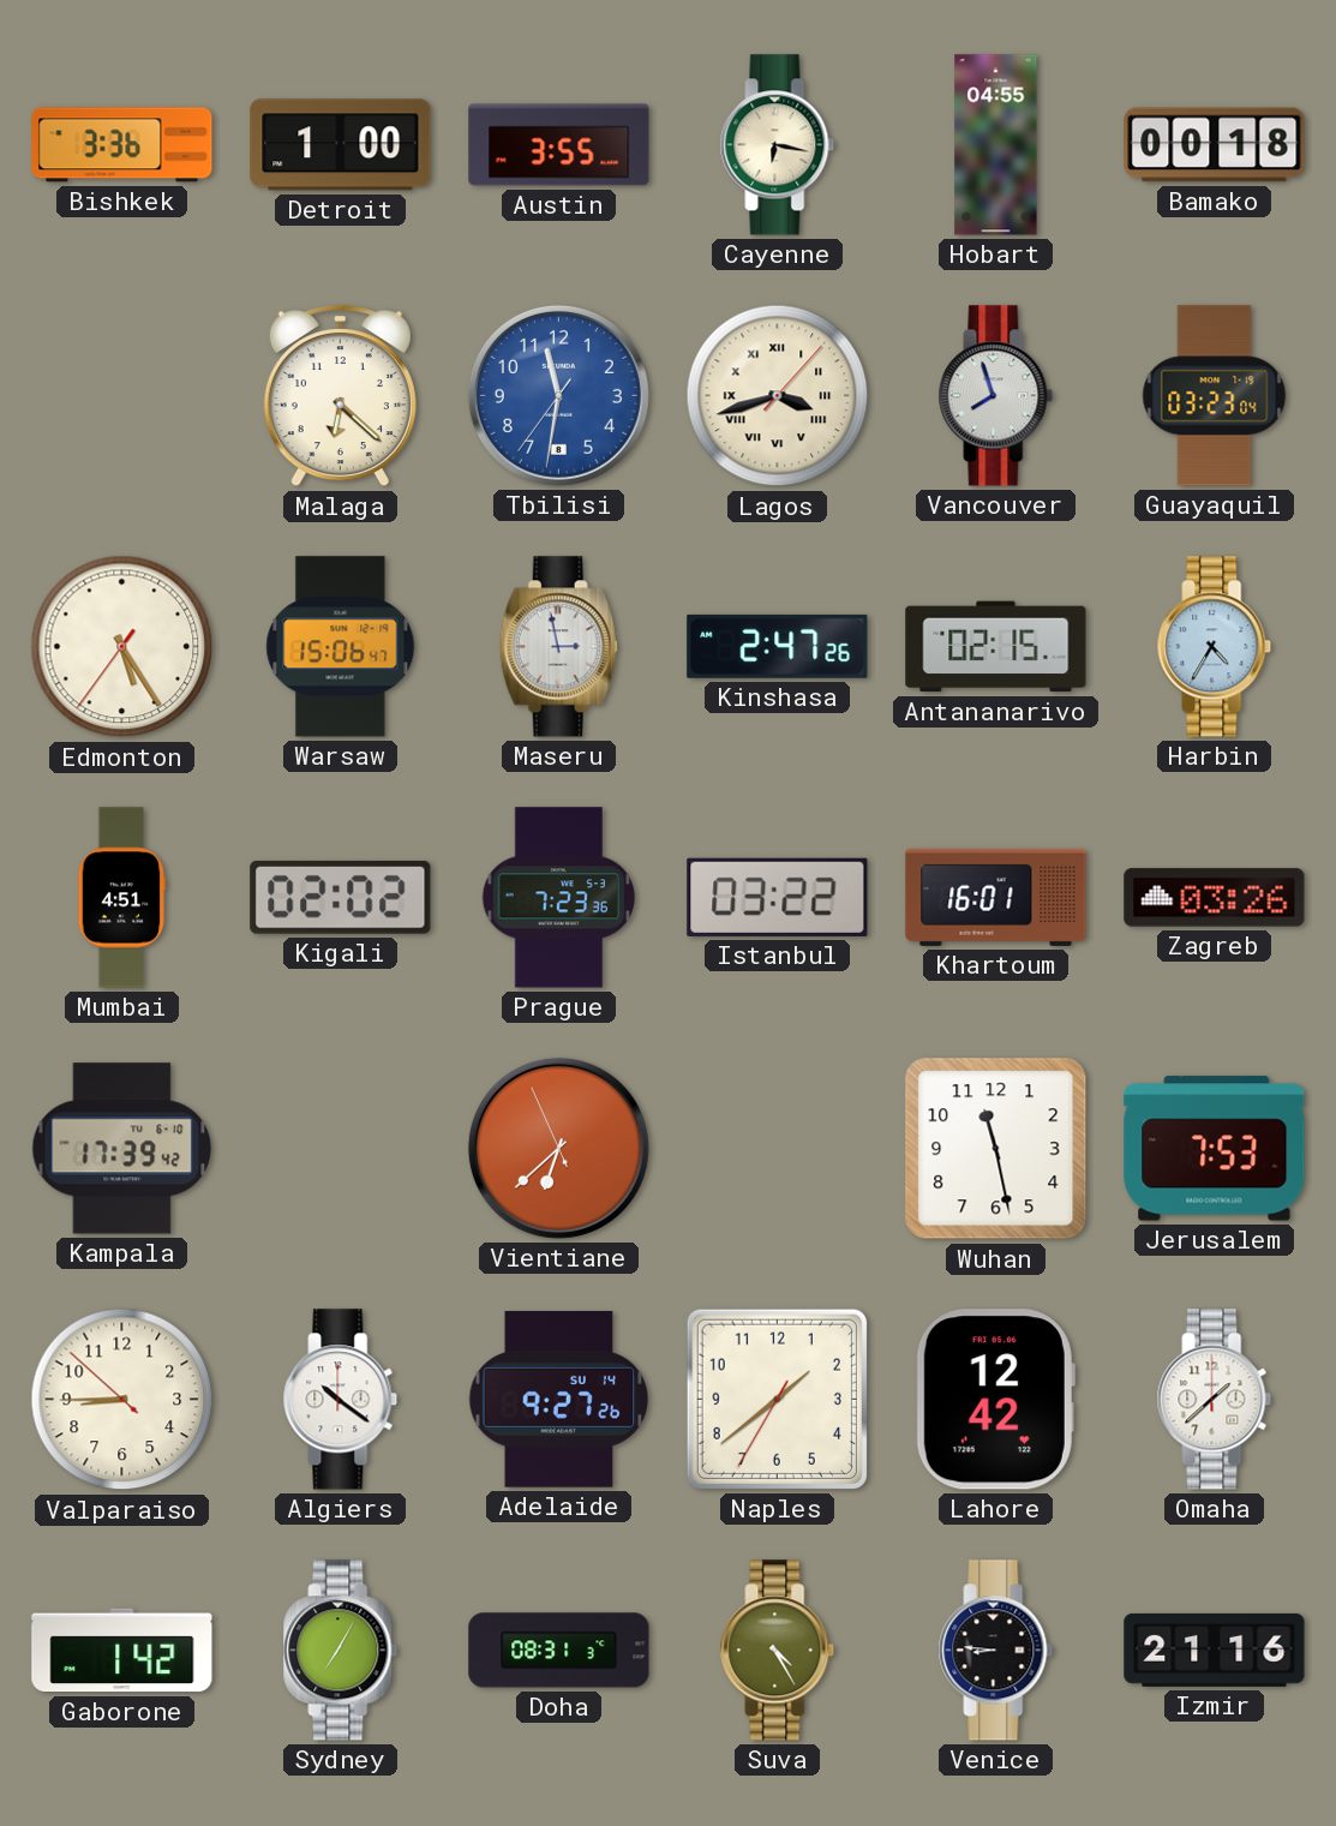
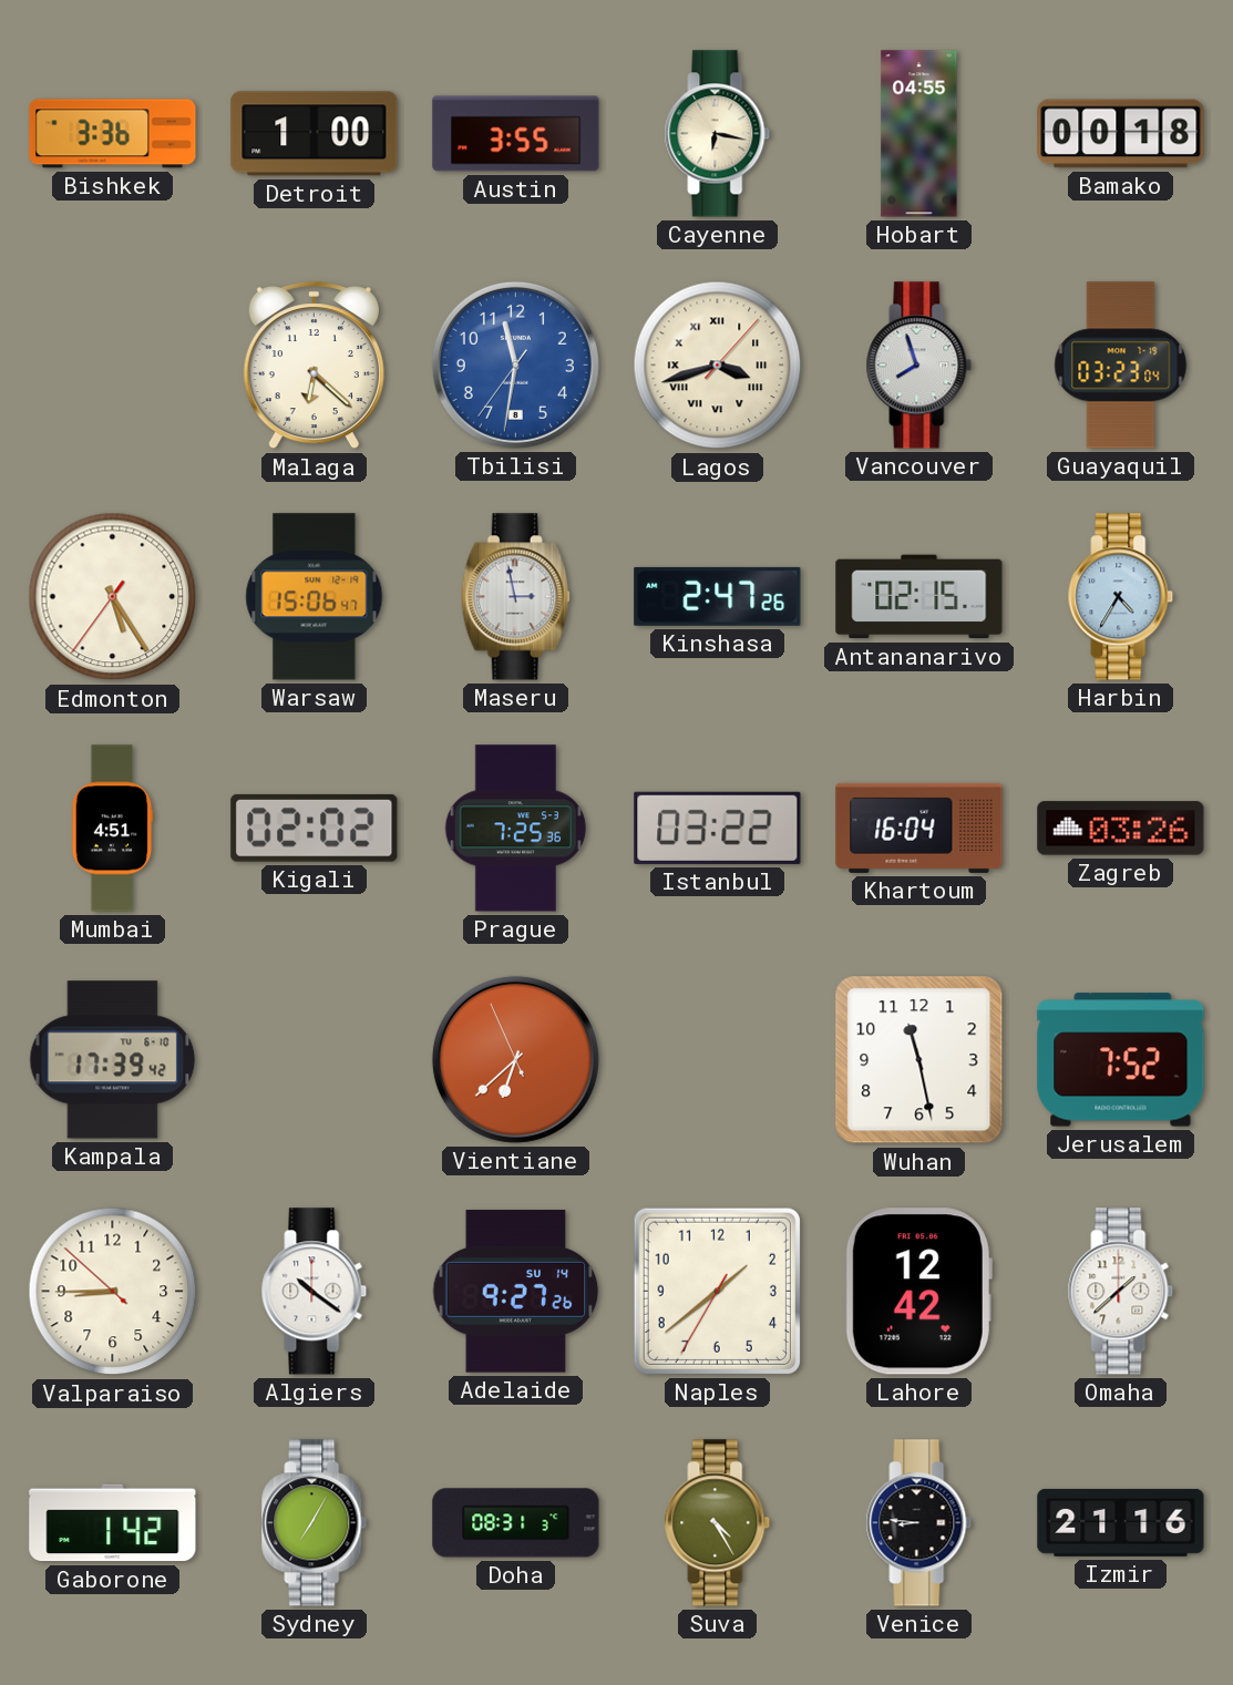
Prague: 7:23 -> 7:25
Khartoum: 16:01 -> 16:04
Jerusalem: 7:53 -> 7:52
